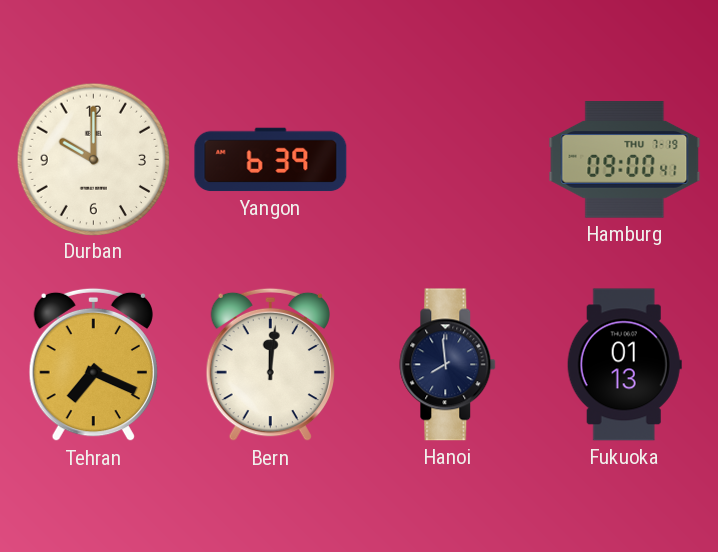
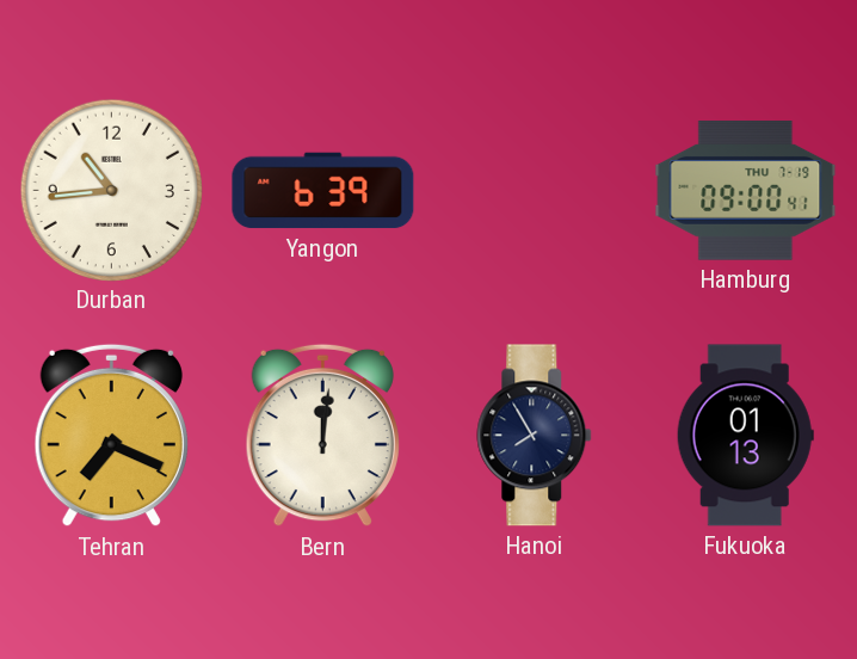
Durban: 10:00 -> 10:44
Hanoi: 7:59 -> 7:55
